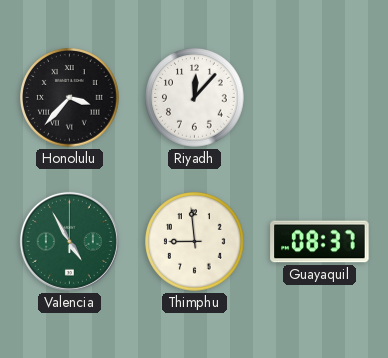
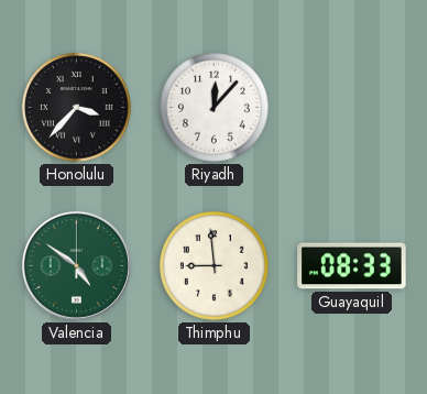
Valencia: 4:55 -> 4:51
Guayaquil: 08:37 -> 08:33
